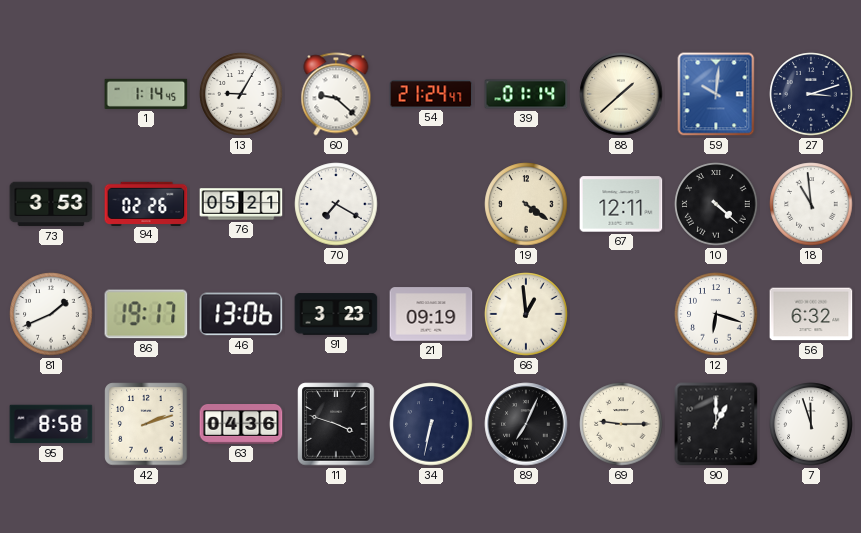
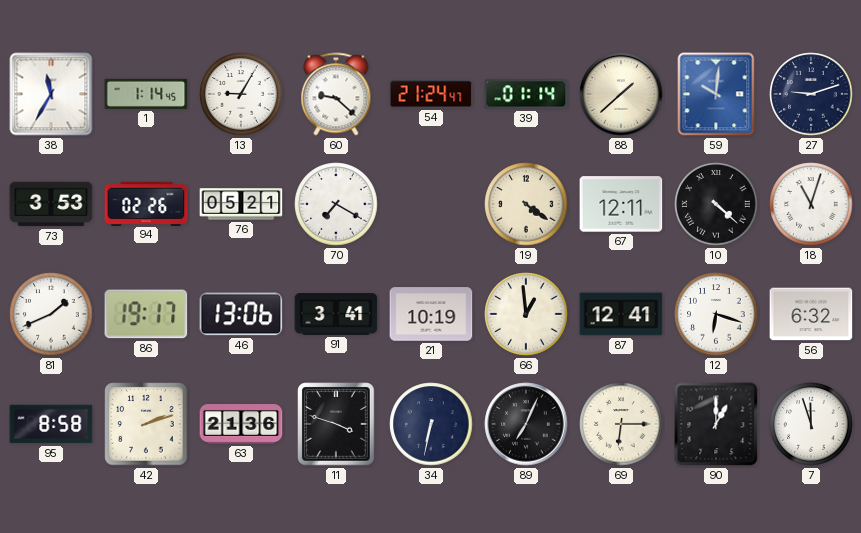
38: none -> 11:35
27: 3:12 -> 9:12
18: 10:59 -> 11:03
91: 3:23 -> 3:41
21: 09:19 -> 10:19
87: none -> 12:41
63: 04:36 -> 21:36
69: 9:15 -> 6:15
